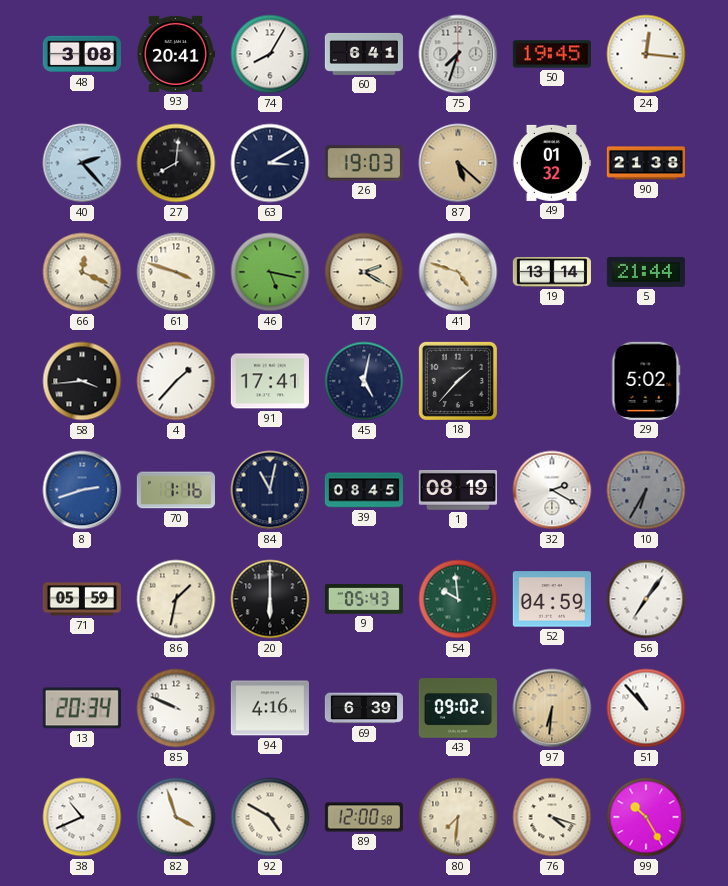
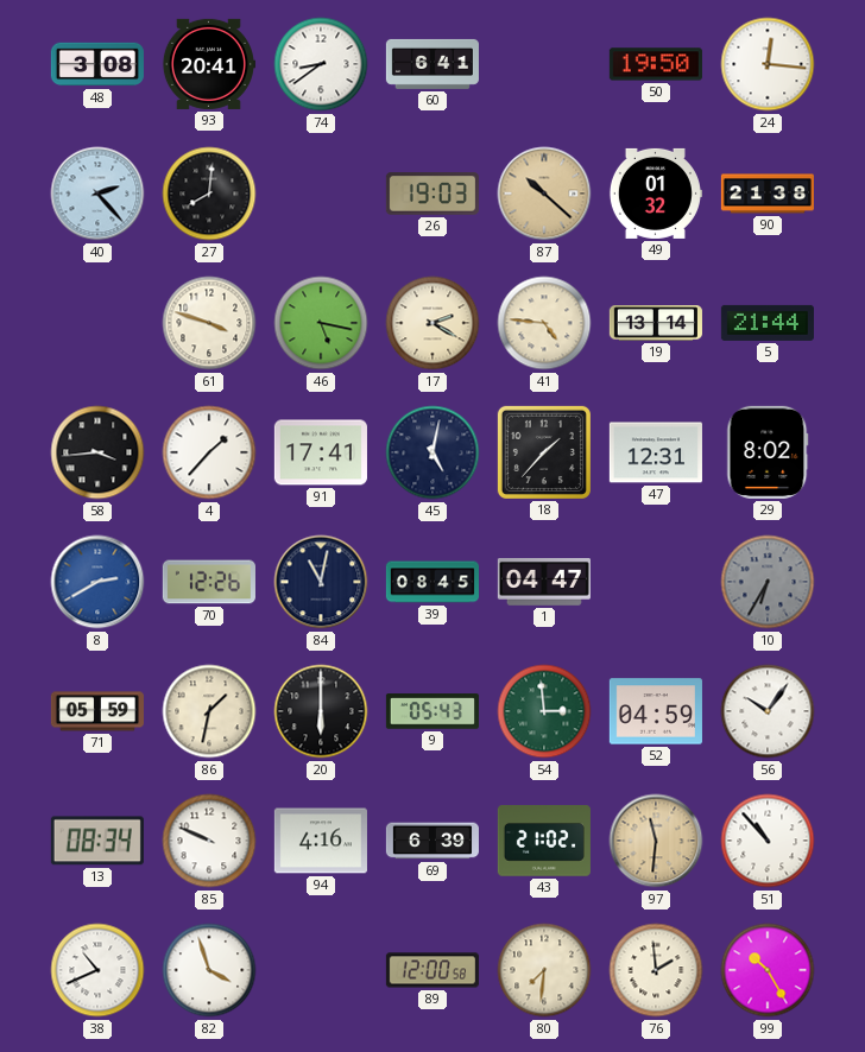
74: 8:05 -> 8:39
75: 7:33 -> none
50: 19:45 -> 19:50
63: 3:10 -> none
87: 5:22 -> 10:22
66: 12:19 -> none
41: 4:48 -> 4:46
47: none -> 12:31
29: 5:02 -> 8:02
8: 2:42 -> 2:40
70: 1:16 -> 12:26
1: 08:19 -> 04:47
32: 2:20 -> none
54: 9:59 -> 2:59
56: 7:06 -> 10:06
13: 20:34 -> 08:34
43: 09:02 -> 21:02
97: 6:31 -> 11:31
92: 4:50 -> none
76: 4:18 -> 1:59
